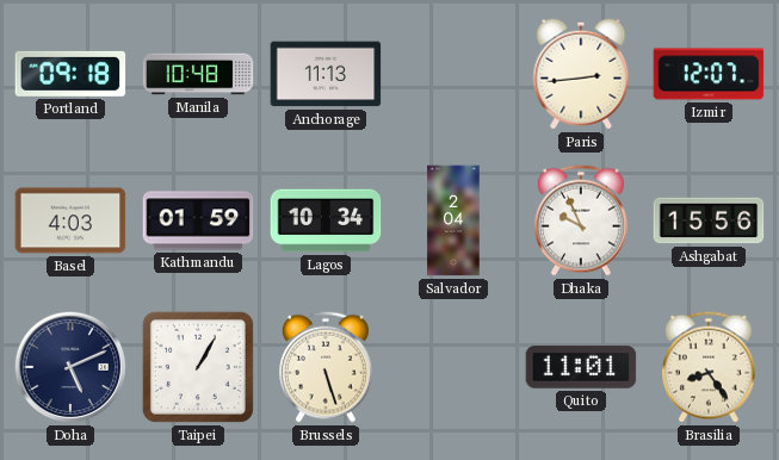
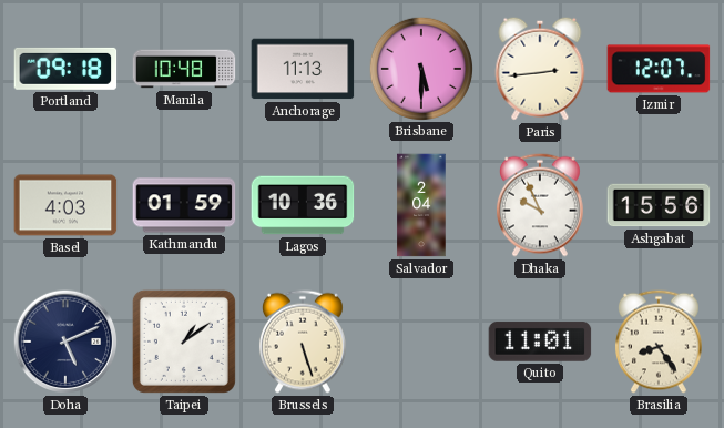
Brisbane: none -> 5:30
Lagos: 10:34 -> 10:36
Taipei: 1:05 -> 1:09
